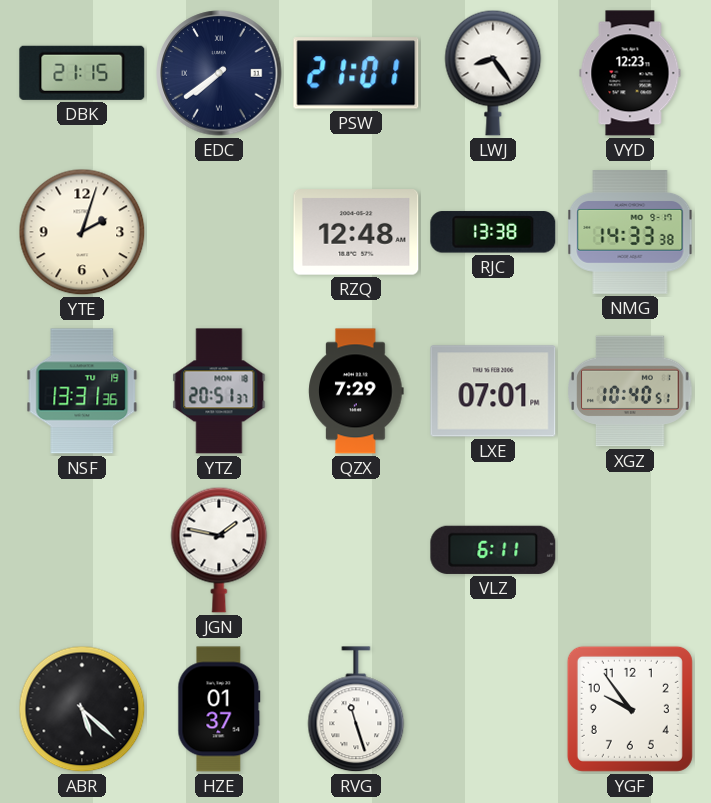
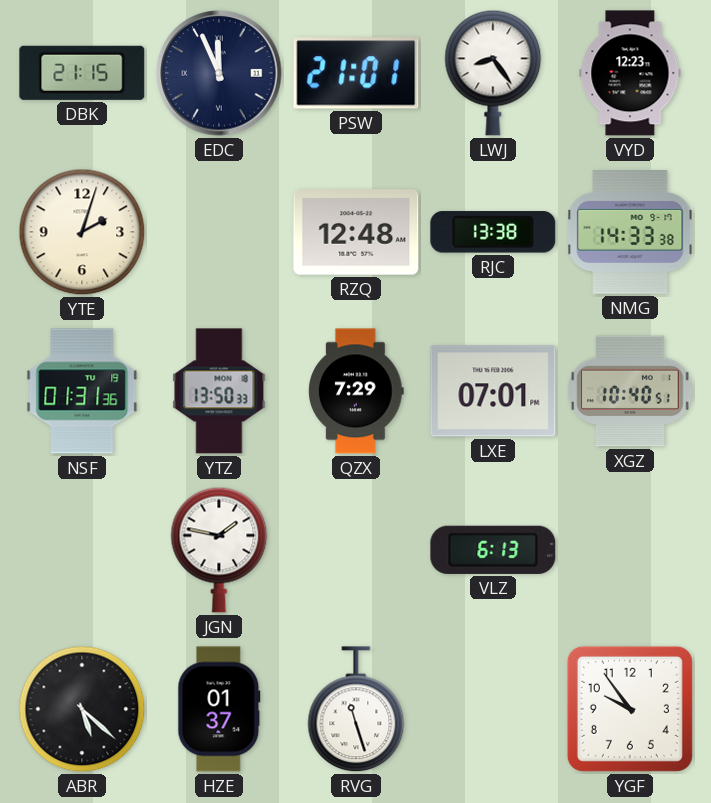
EDC: 7:39 -> 11:56
NSF: 13:31 -> 01:31
YTZ: 20:51 -> 13:50
VLZ: 6:11 -> 6:13
